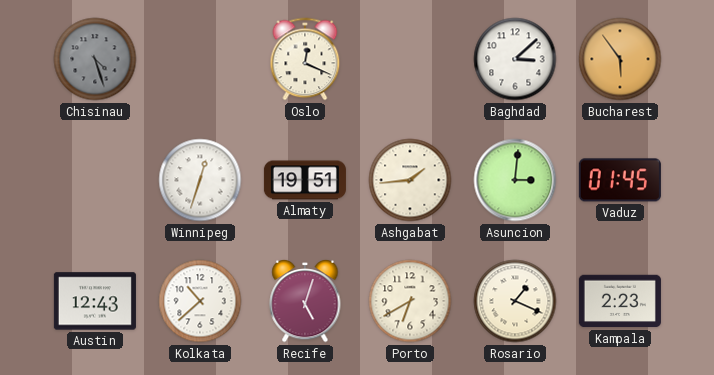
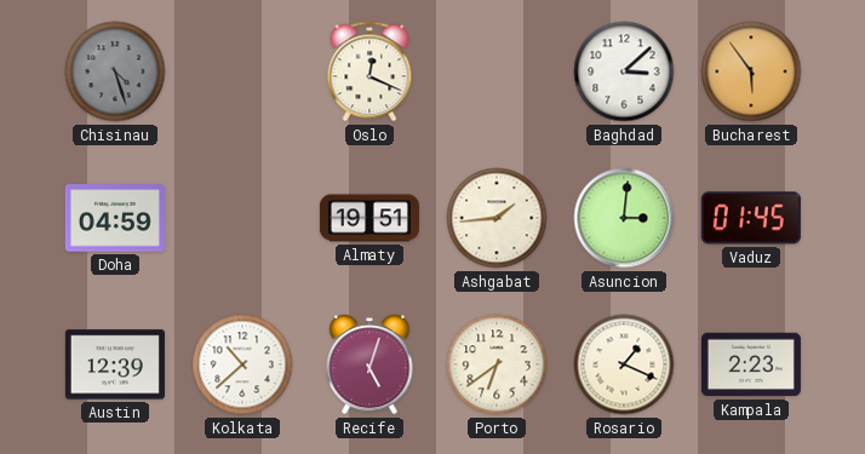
Doha: none -> 04:59
Winnipeg: 12:33 -> none
Austin: 12:43 -> 12:39
Porto: 6:40 -> 6:39
